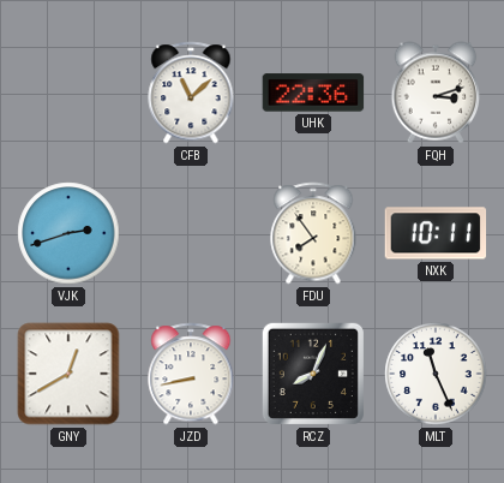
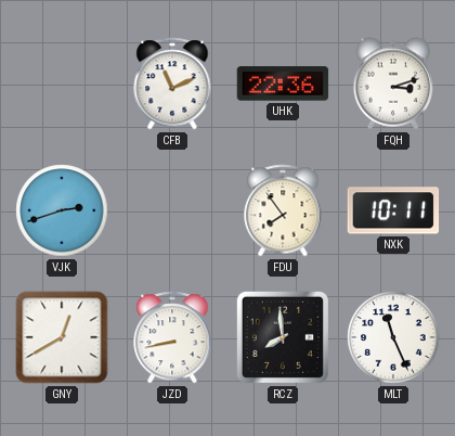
CFB: 11:08 -> 11:11
RCZ: 8:04 -> 7:59
